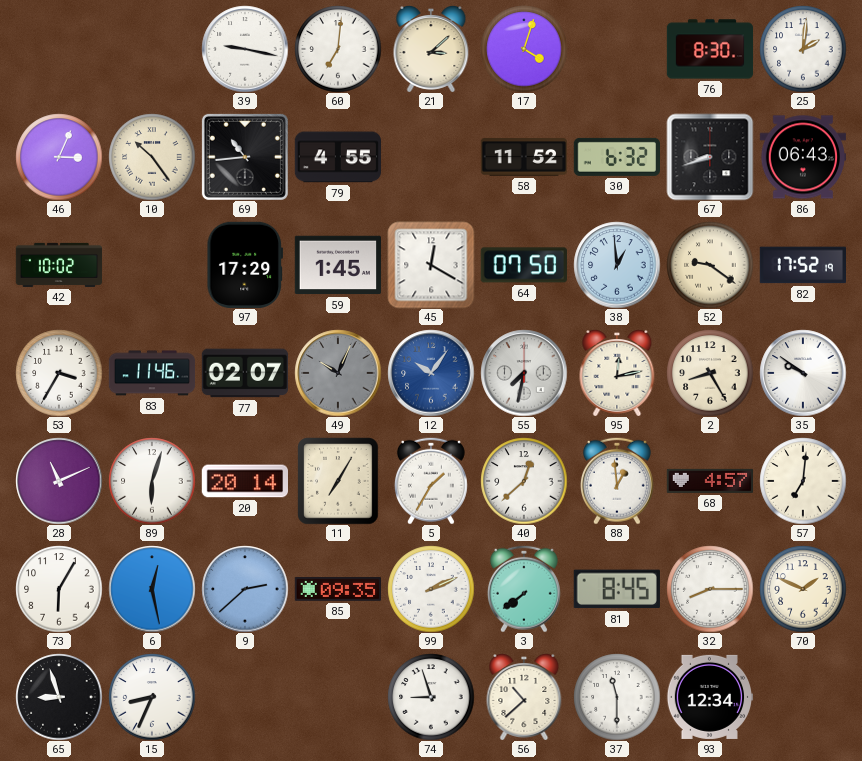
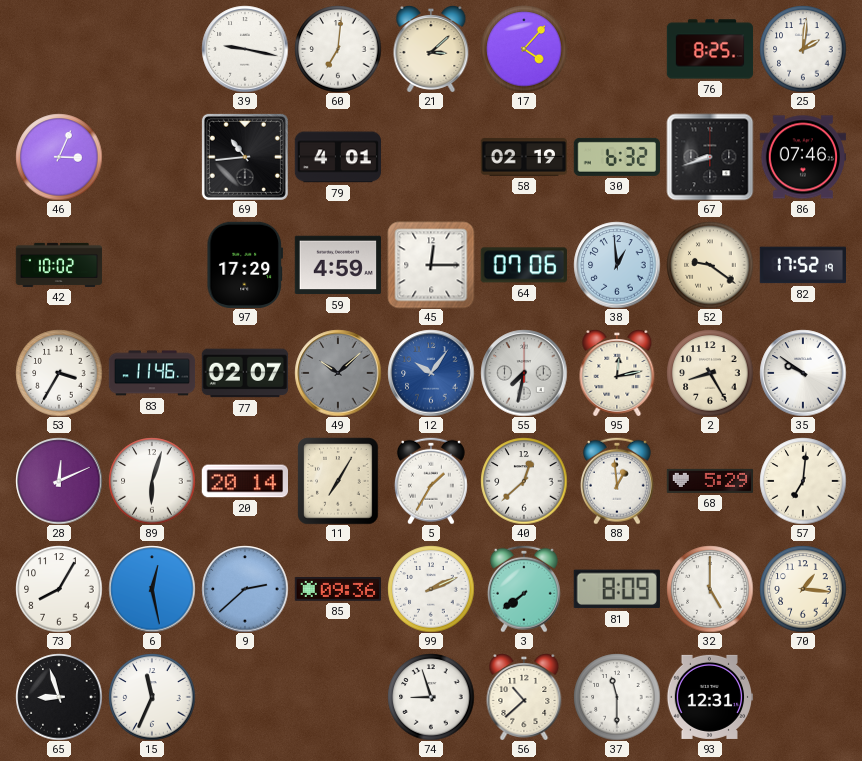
17: 4:03 -> 4:07
76: 8:30 -> 8:25
10: 10:24 -> none
79: 4:55 -> 4:01
58: 11:52 -> 02:19
86: 06:43 -> 07:46
59: 1:45 -> 4:59
45: 12:20 -> 12:15
64: 07:50 -> 07:06
49: 10:04 -> 10:08
28: 11:11 -> 12:11
68: 4:57 -> 5:29
73: 6:05 -> 8:05
85: 09:35 -> 09:36
81: 8:45 -> 8:09
32: 8:15 -> 5:00
70: 1:49 -> 1:16
15: 8:34 -> 11:34
93: 12:34 -> 12:31
